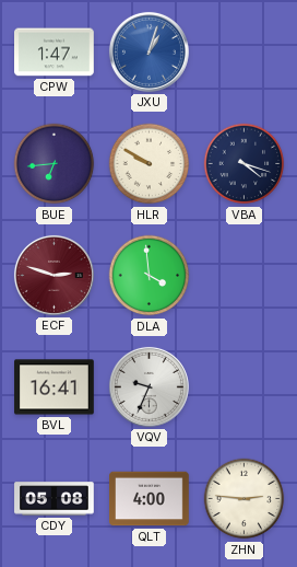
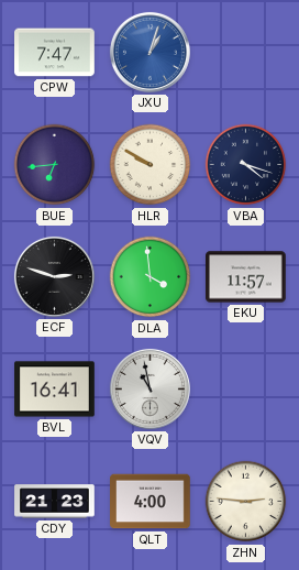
CPW: 1:47 -> 7:47
ECF dial: burgundy -> black
EKU: none -> 11:57
VQV: 9:34 -> 10:58
CDY: 05:08 -> 21:23
